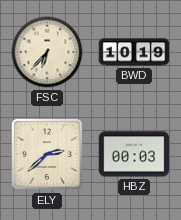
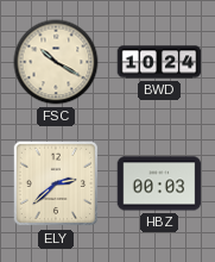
FSC: 6:37 -> 10:20
BWD: 10:19 -> 10:24
